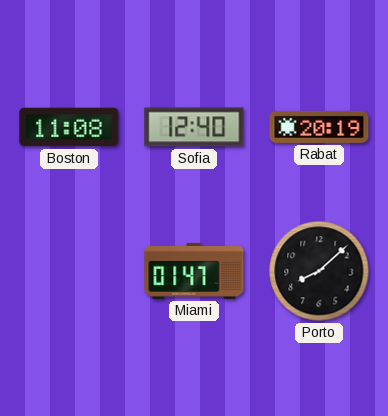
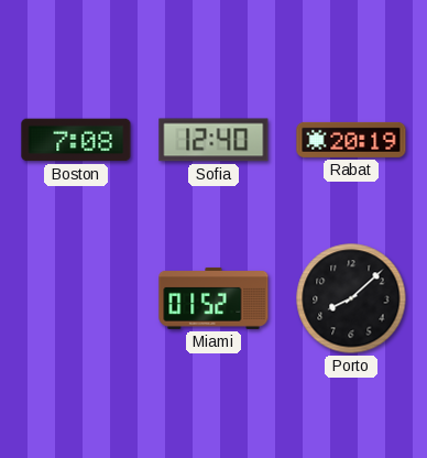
Boston: 11:08 -> 7:08
Miami: 01:47 -> 01:52
